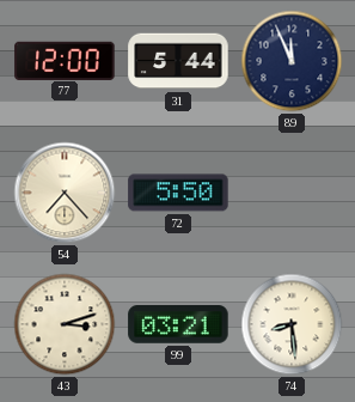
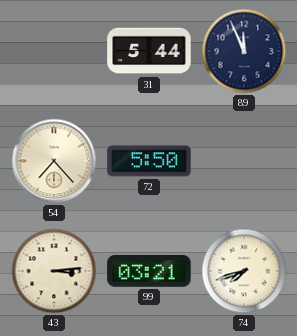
77: 12:00 -> none
43: 3:12 -> 3:14
74: 8:29 -> 7:42
